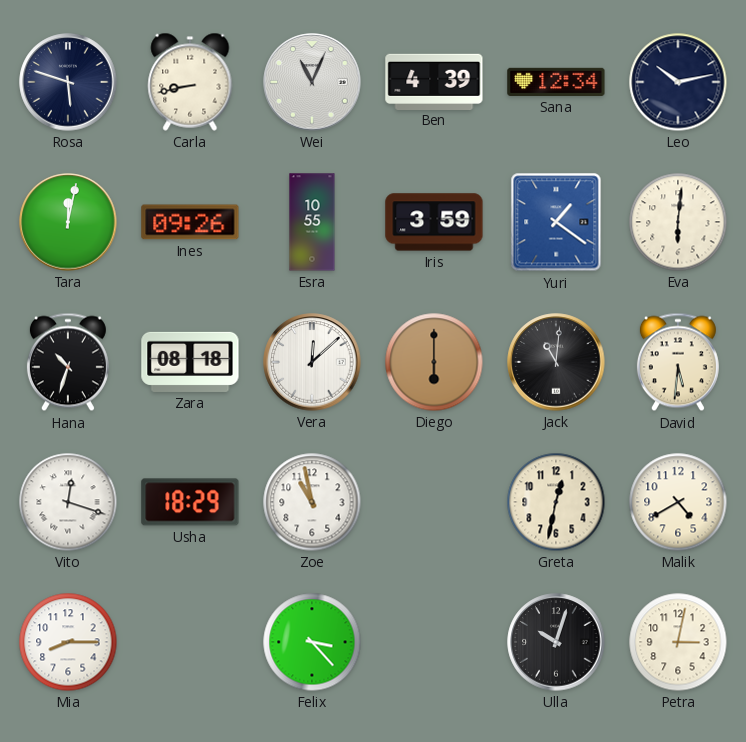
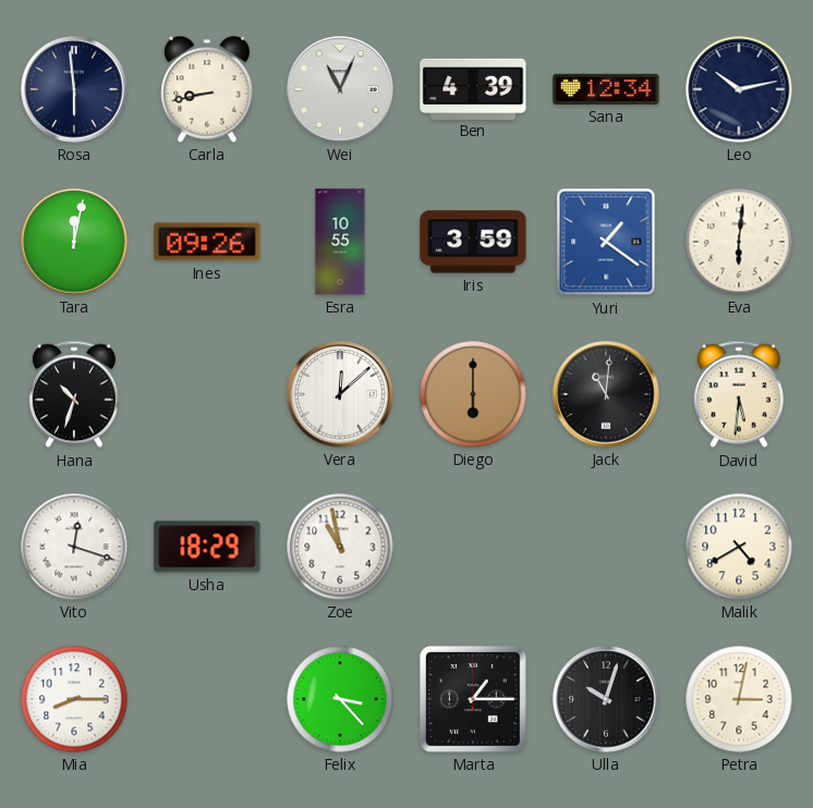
Rosa: 5:48 -> 5:59
Zara: 08:18 -> none
Greta: 12:32 -> none
Marta: none -> 1:15
